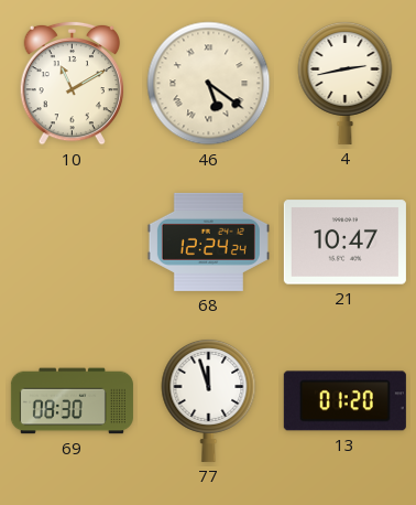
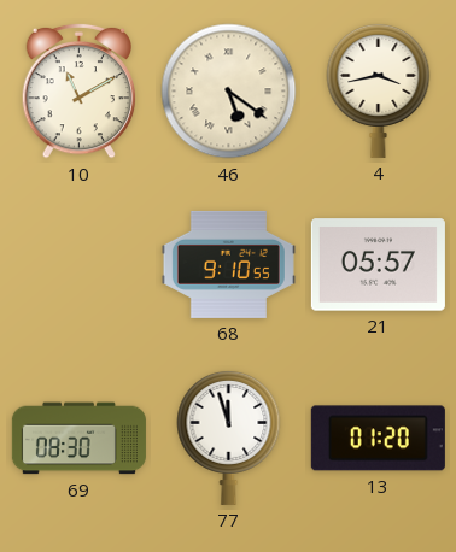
4: 2:43 -> 3:43
68: 12:24 -> 9:10
21: 10:47 -> 05:57
